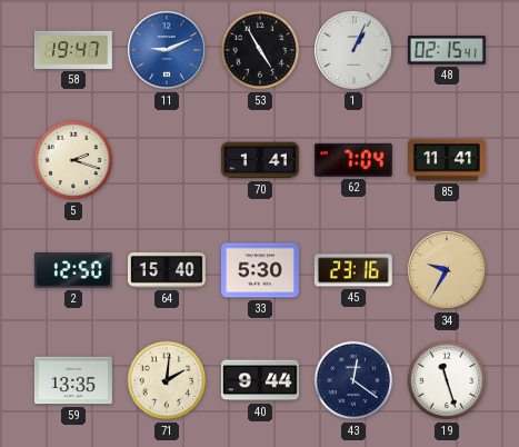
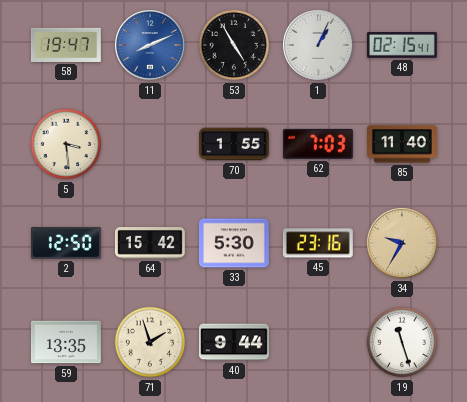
11: 9:11 -> 8:11
5: 2:18 -> 3:29
70: 1:41 -> 1:55
62: 7:04 -> 7:03
85: 11:41 -> 11:40
64: 15:40 -> 15:42
71: 2:01 -> 1:57
43: 12:21 -> none
